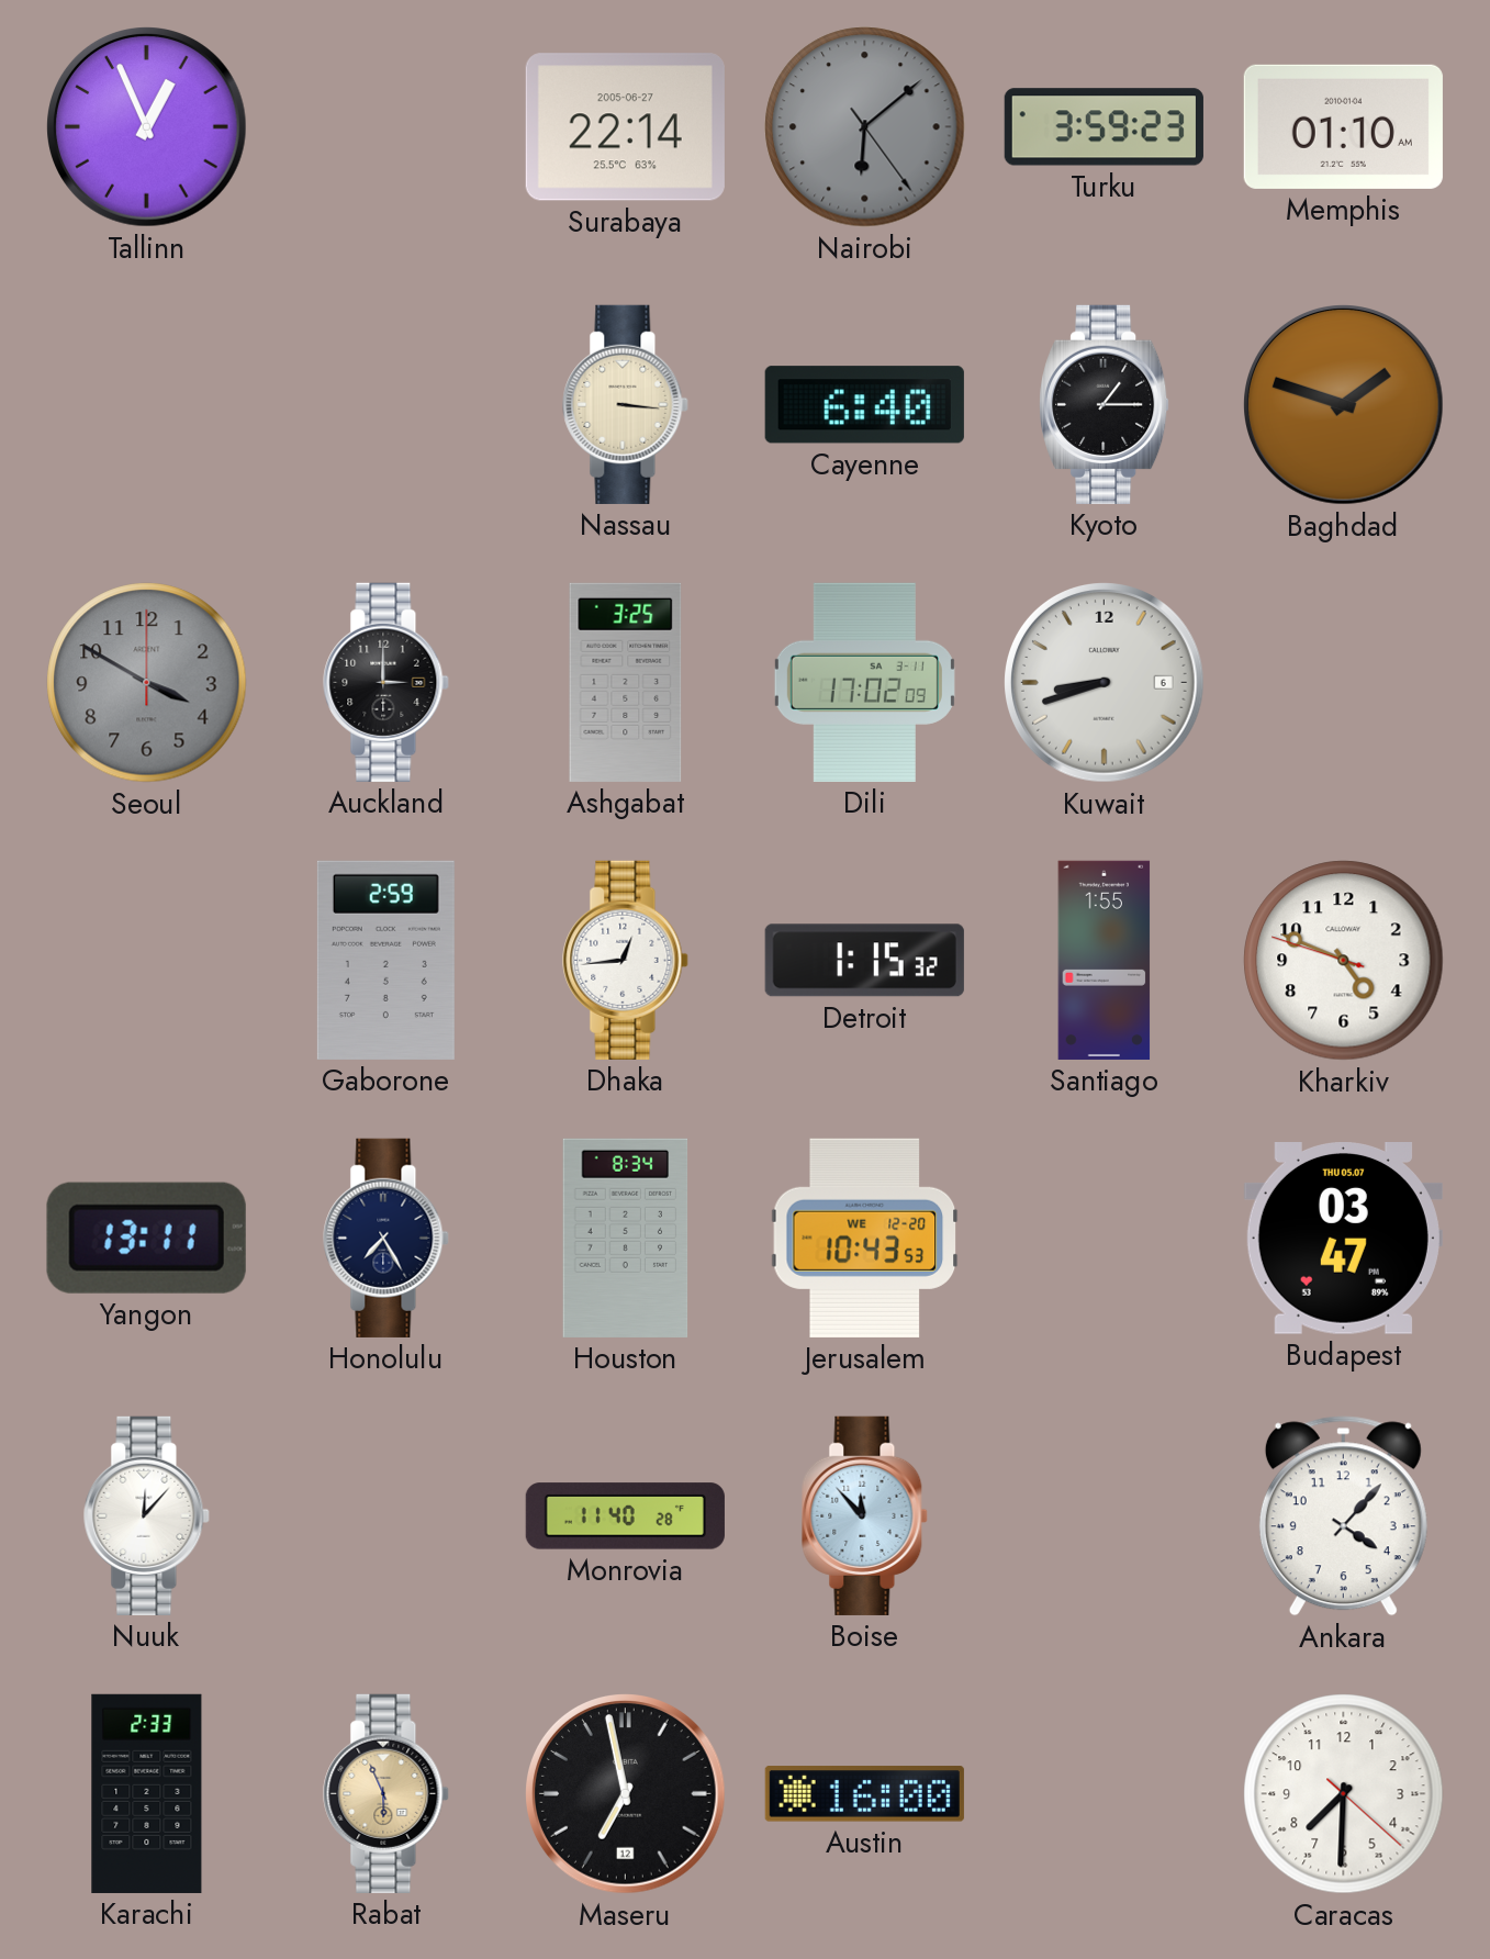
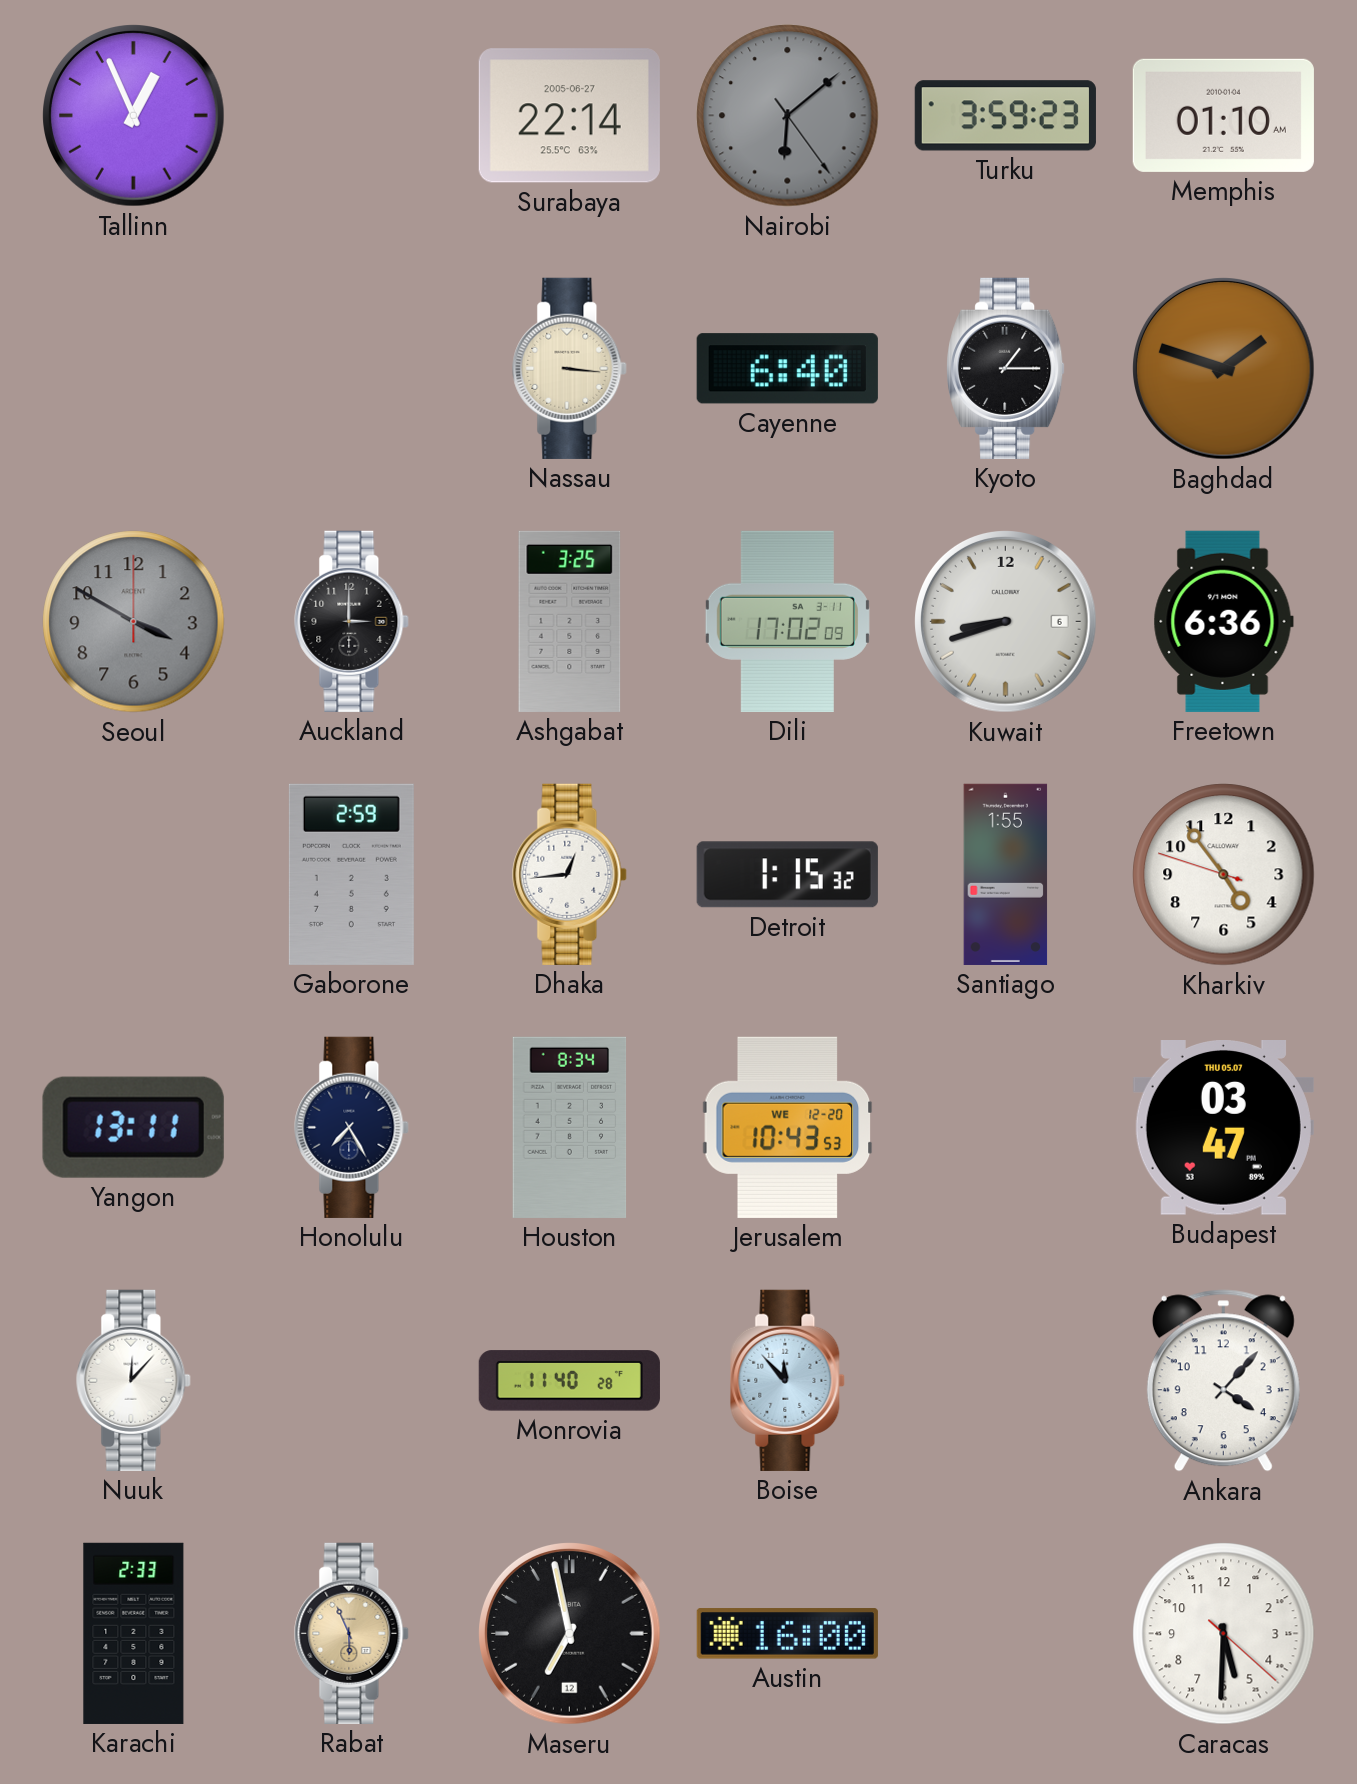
Freetown: none -> 6:36
Kharkiv: 4:48 -> 4:53
Caracas: 7:30 -> 5:30
